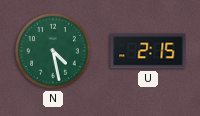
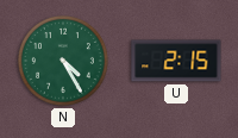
N: 4:28 -> 4:25
